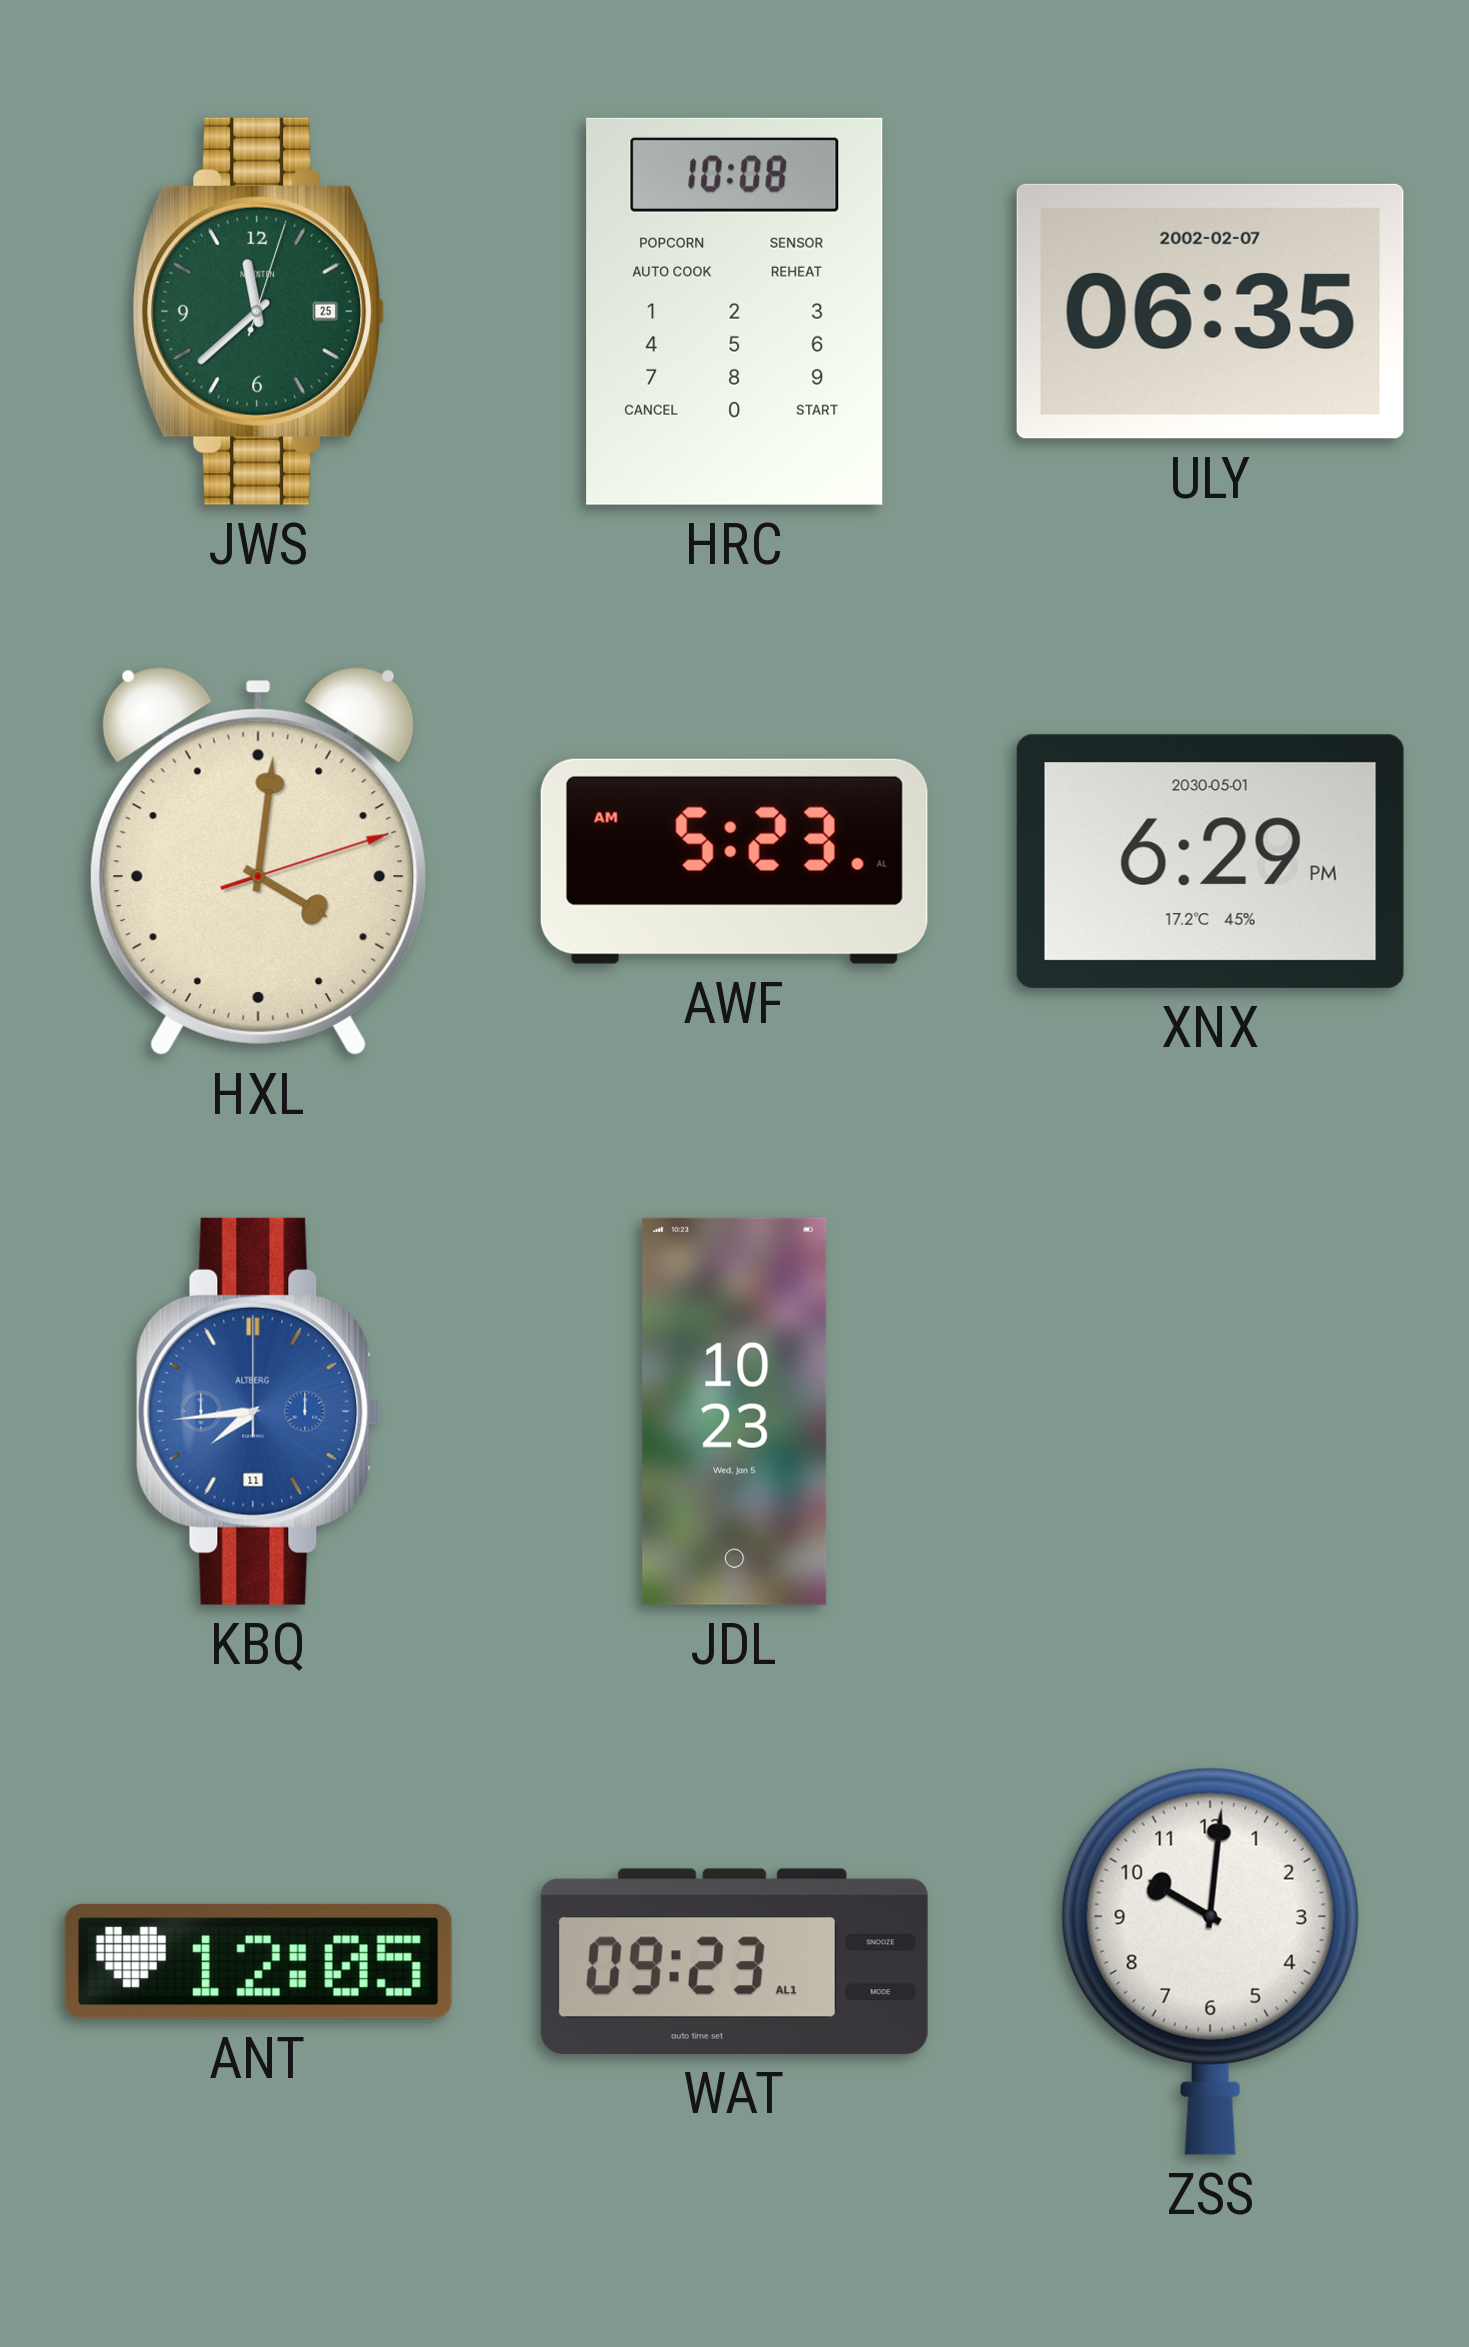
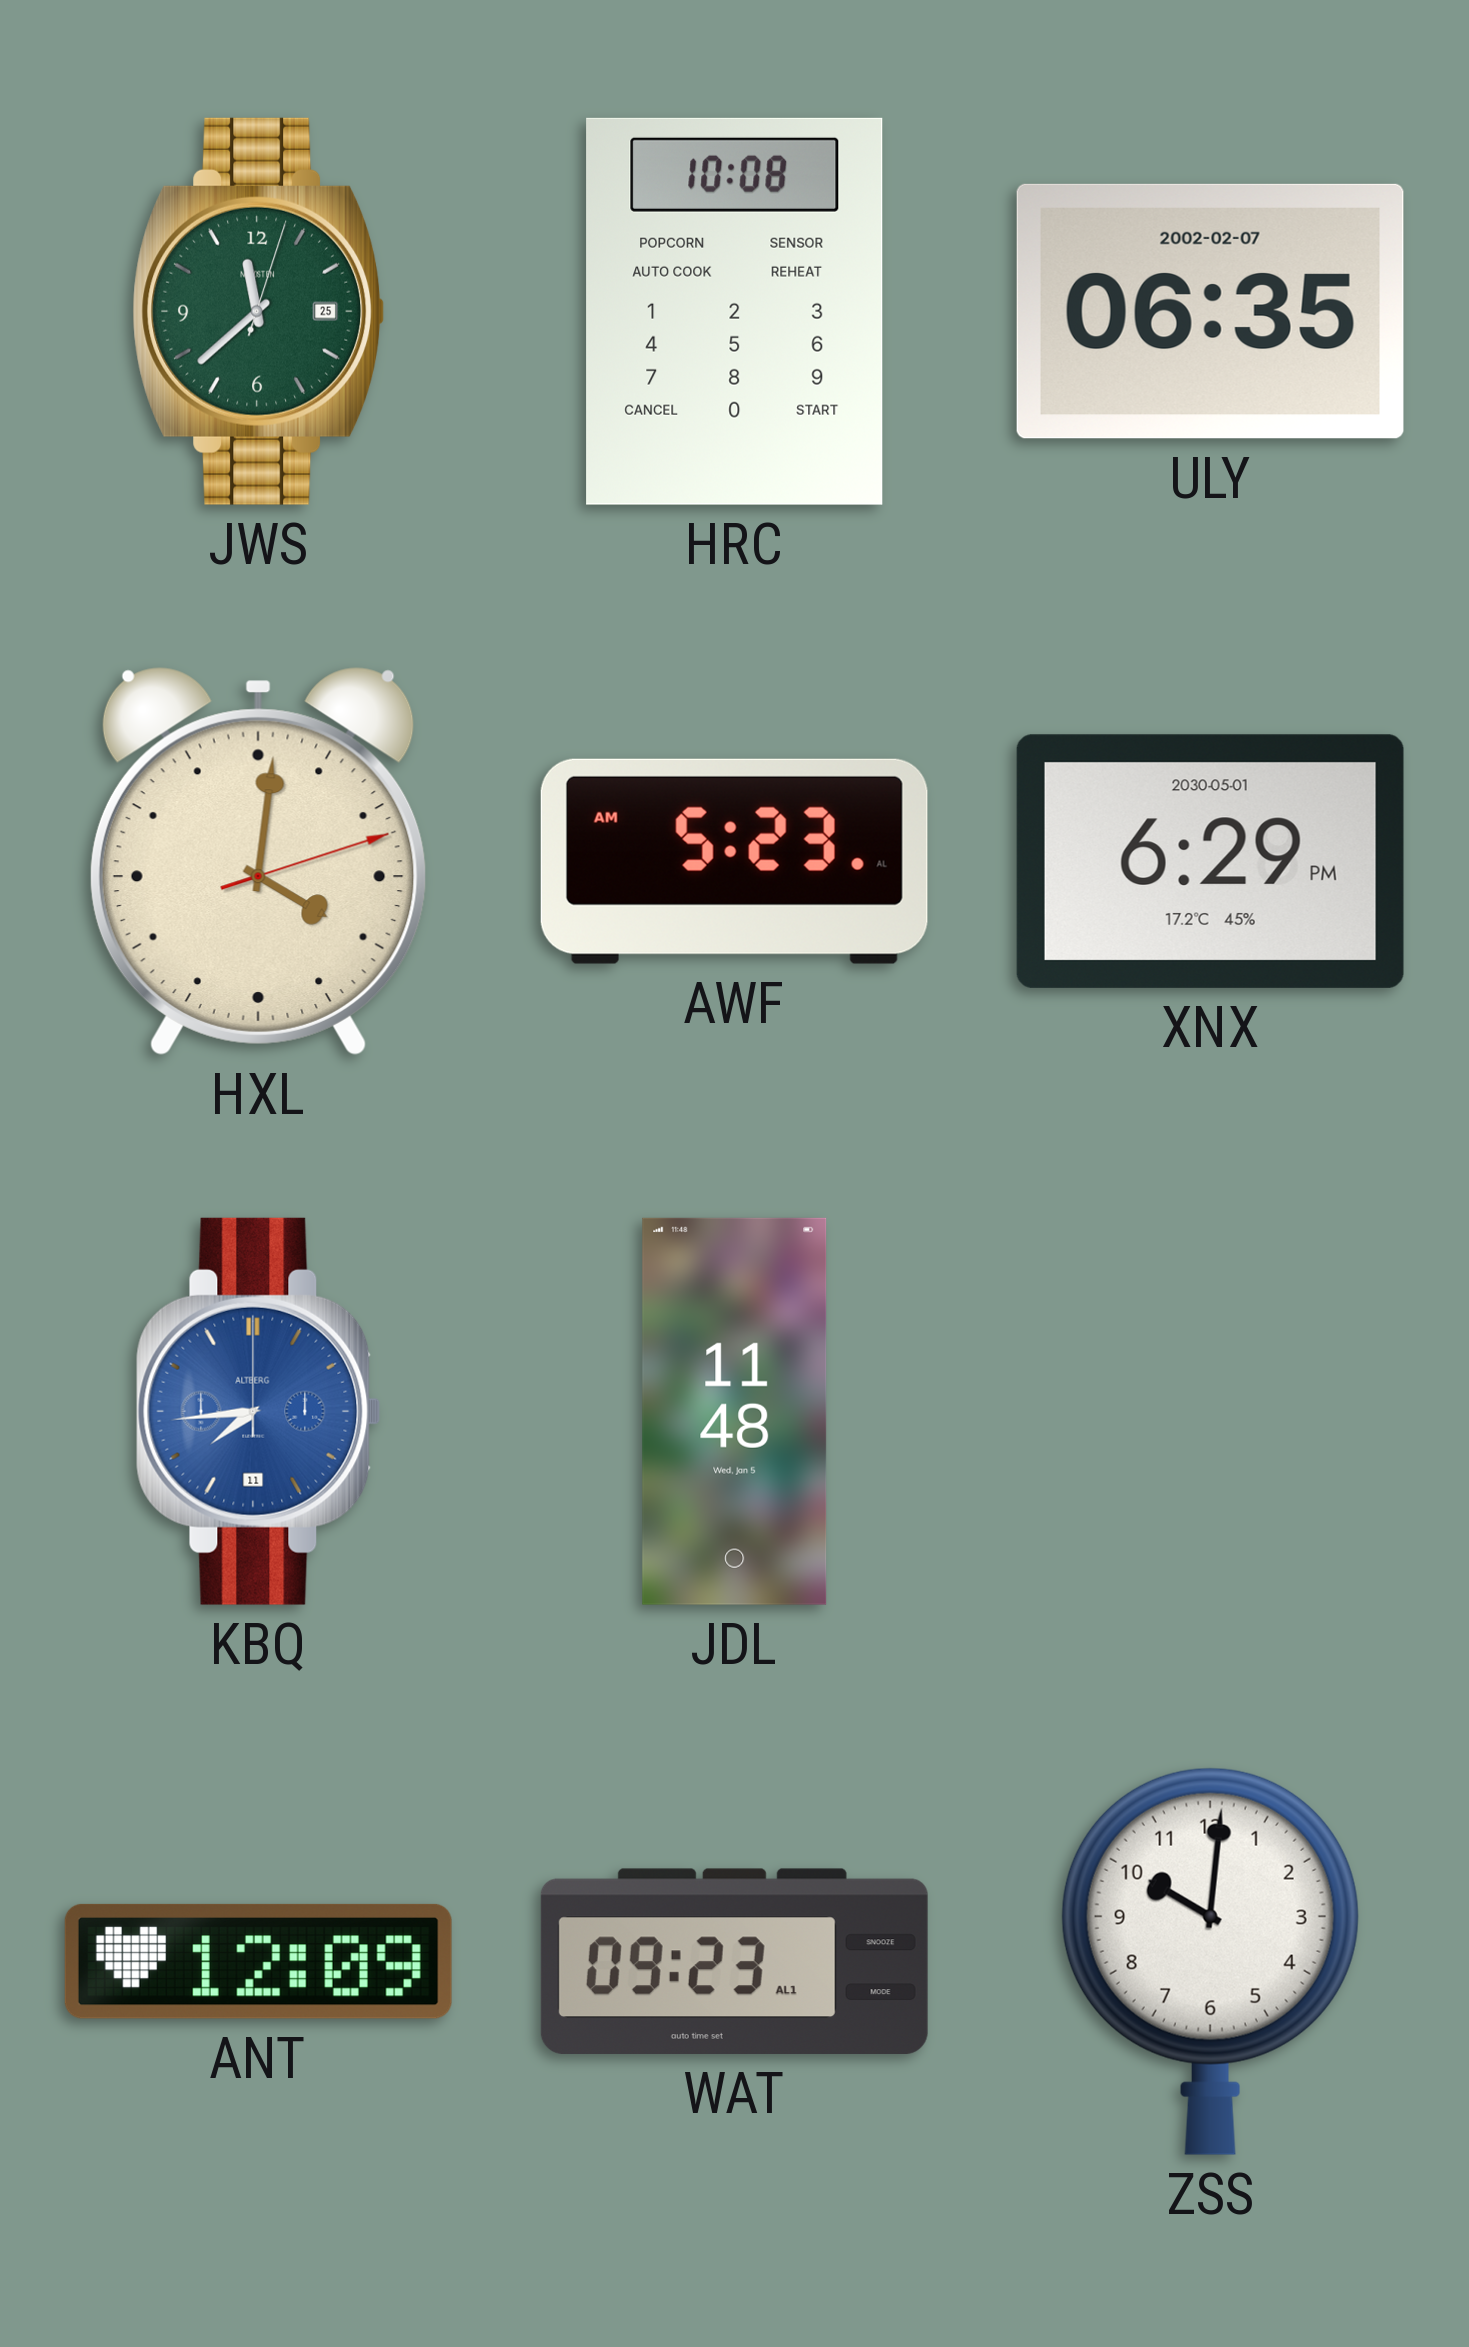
JDL: 10:23 -> 11:48
ANT: 12:05 -> 12:09
